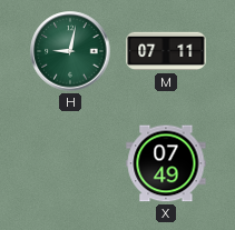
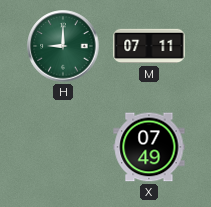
H: 9:02 -> 9:00
